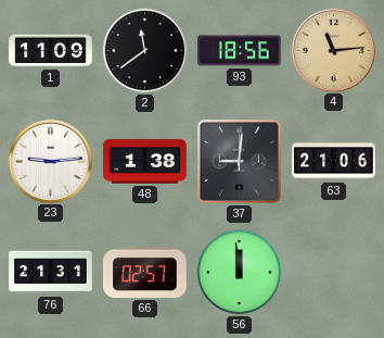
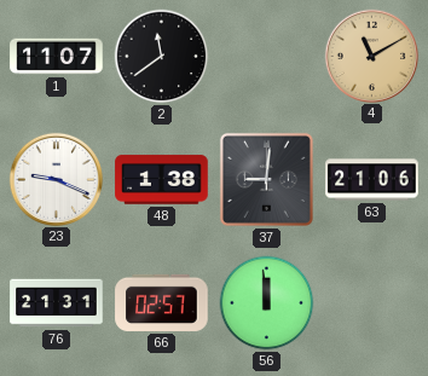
1: 11:09 -> 11:07
93: 18:56 -> none
4: 11:14 -> 11:10
23: 9:14 -> 9:19
